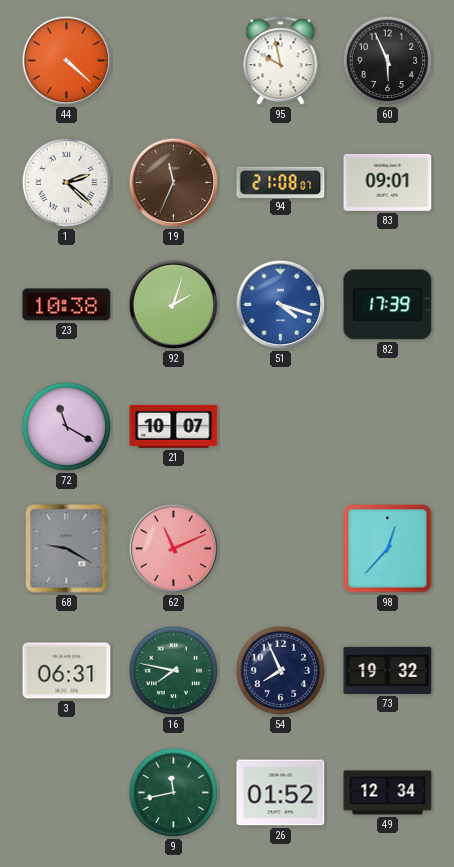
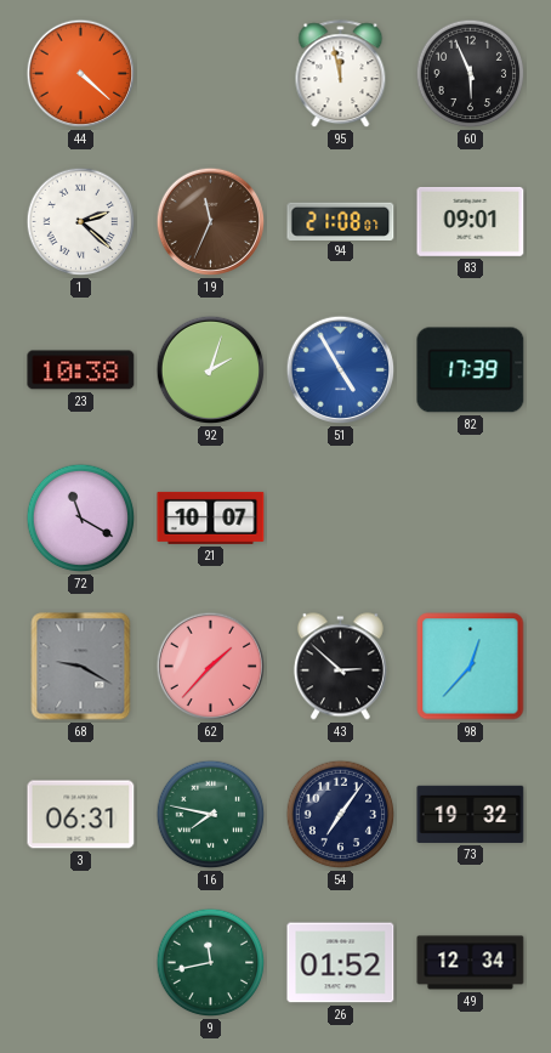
95: 9:58 -> 11:58
51: 4:18 -> 4:55
62: 11:11 -> 1:37
43: none -> 2:52
54: 7:56 -> 7:06
